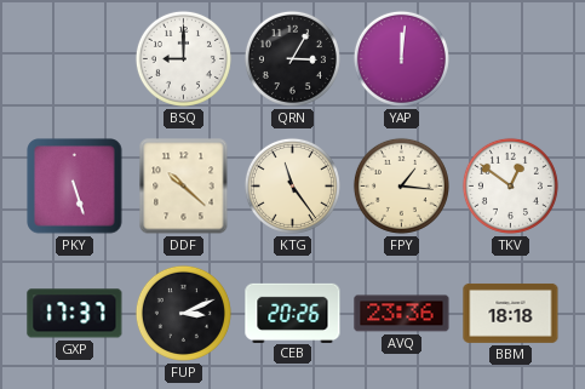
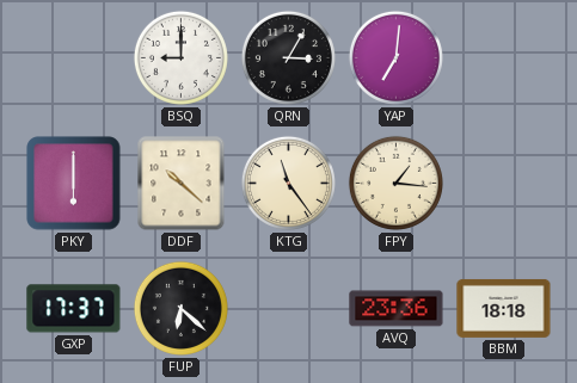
YAP: 12:01 -> 7:01
PKY: 5:27 -> 6:00
TKV: 12:51 -> none
FUP: 3:11 -> 6:22
CEB: 20:26 -> none
